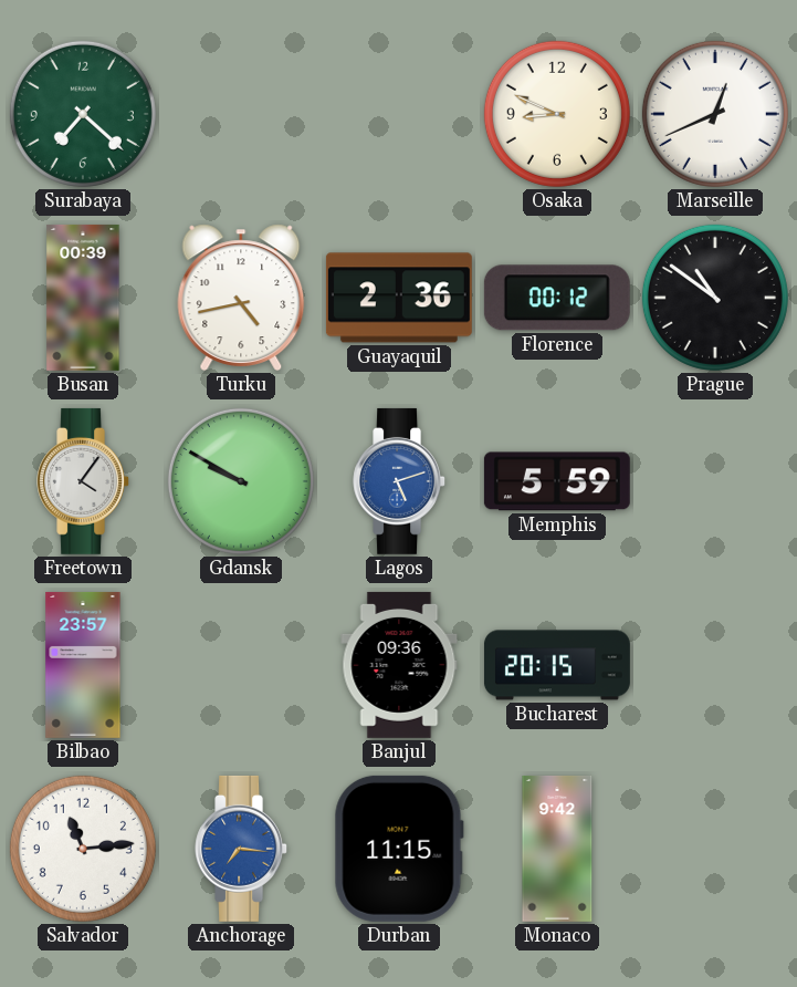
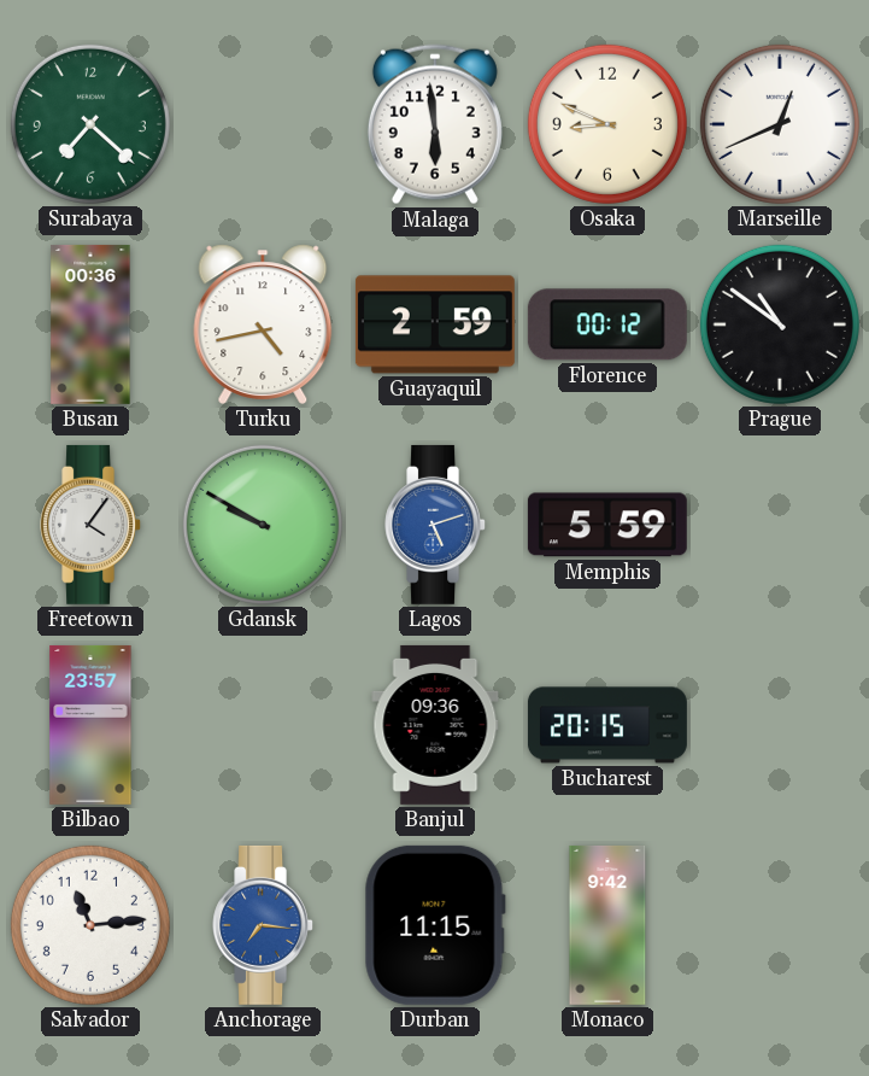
Malaga: none -> 5:59
Busan: 00:39 -> 00:36
Guayaquil: 2:36 -> 2:59
